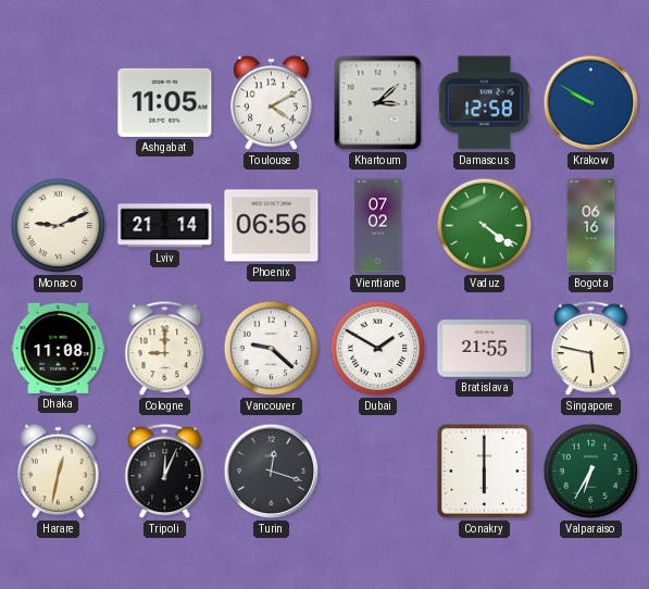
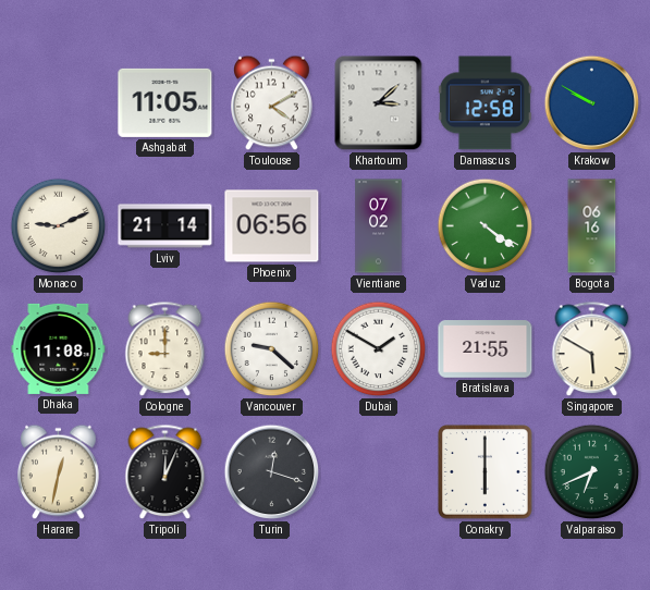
Singapore: 5:47 -> 5:50
Valparaiso: 6:35 -> 6:41
